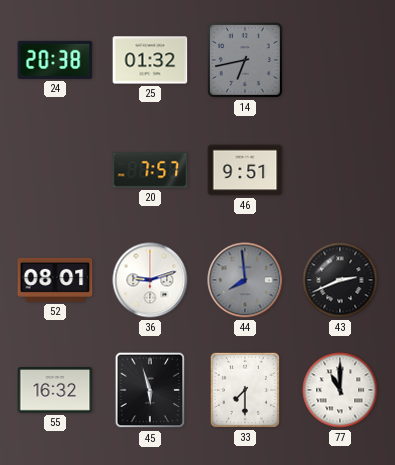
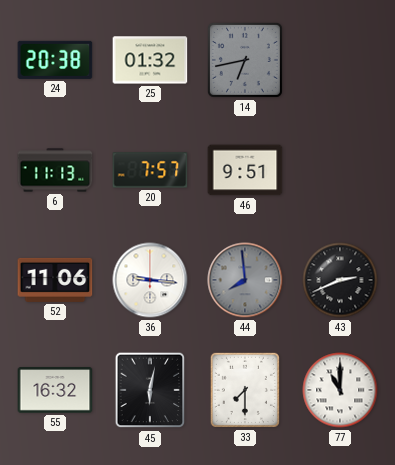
6: none -> 11:13
52: 08:01 -> 11:06
36: 9:12 -> 9:16
45: 5:57 -> 6:02
